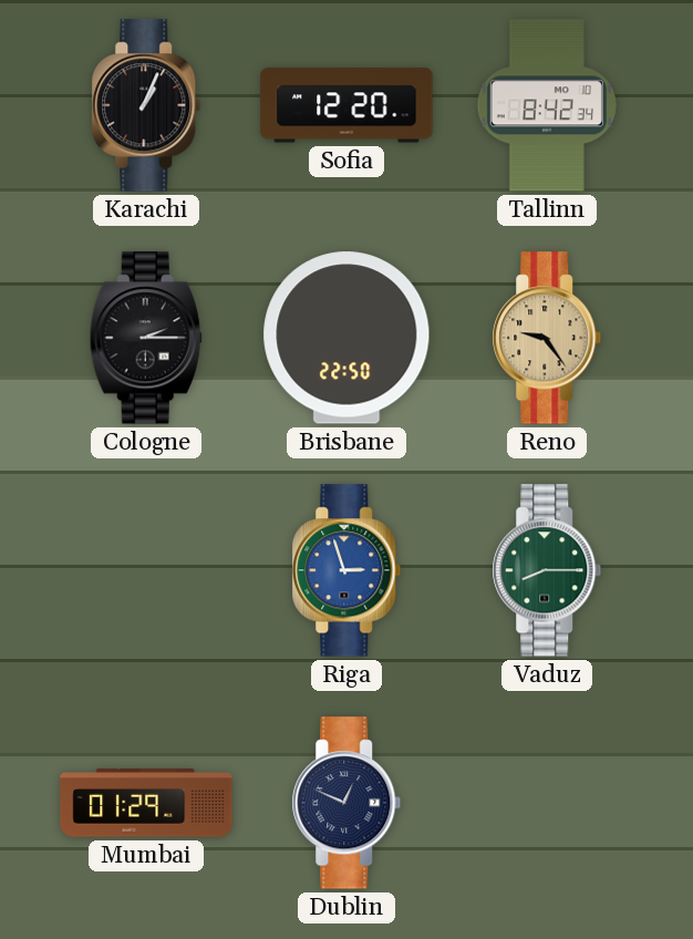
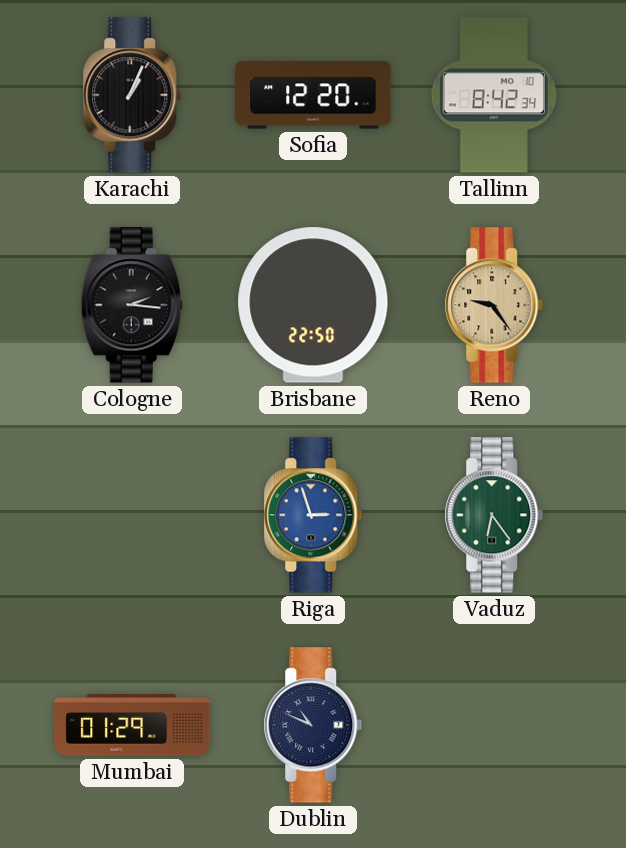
Cologne: 2:15 -> 2:16
Vaduz: 8:15 -> 6:24
Dublin: 12:49 -> 10:49
